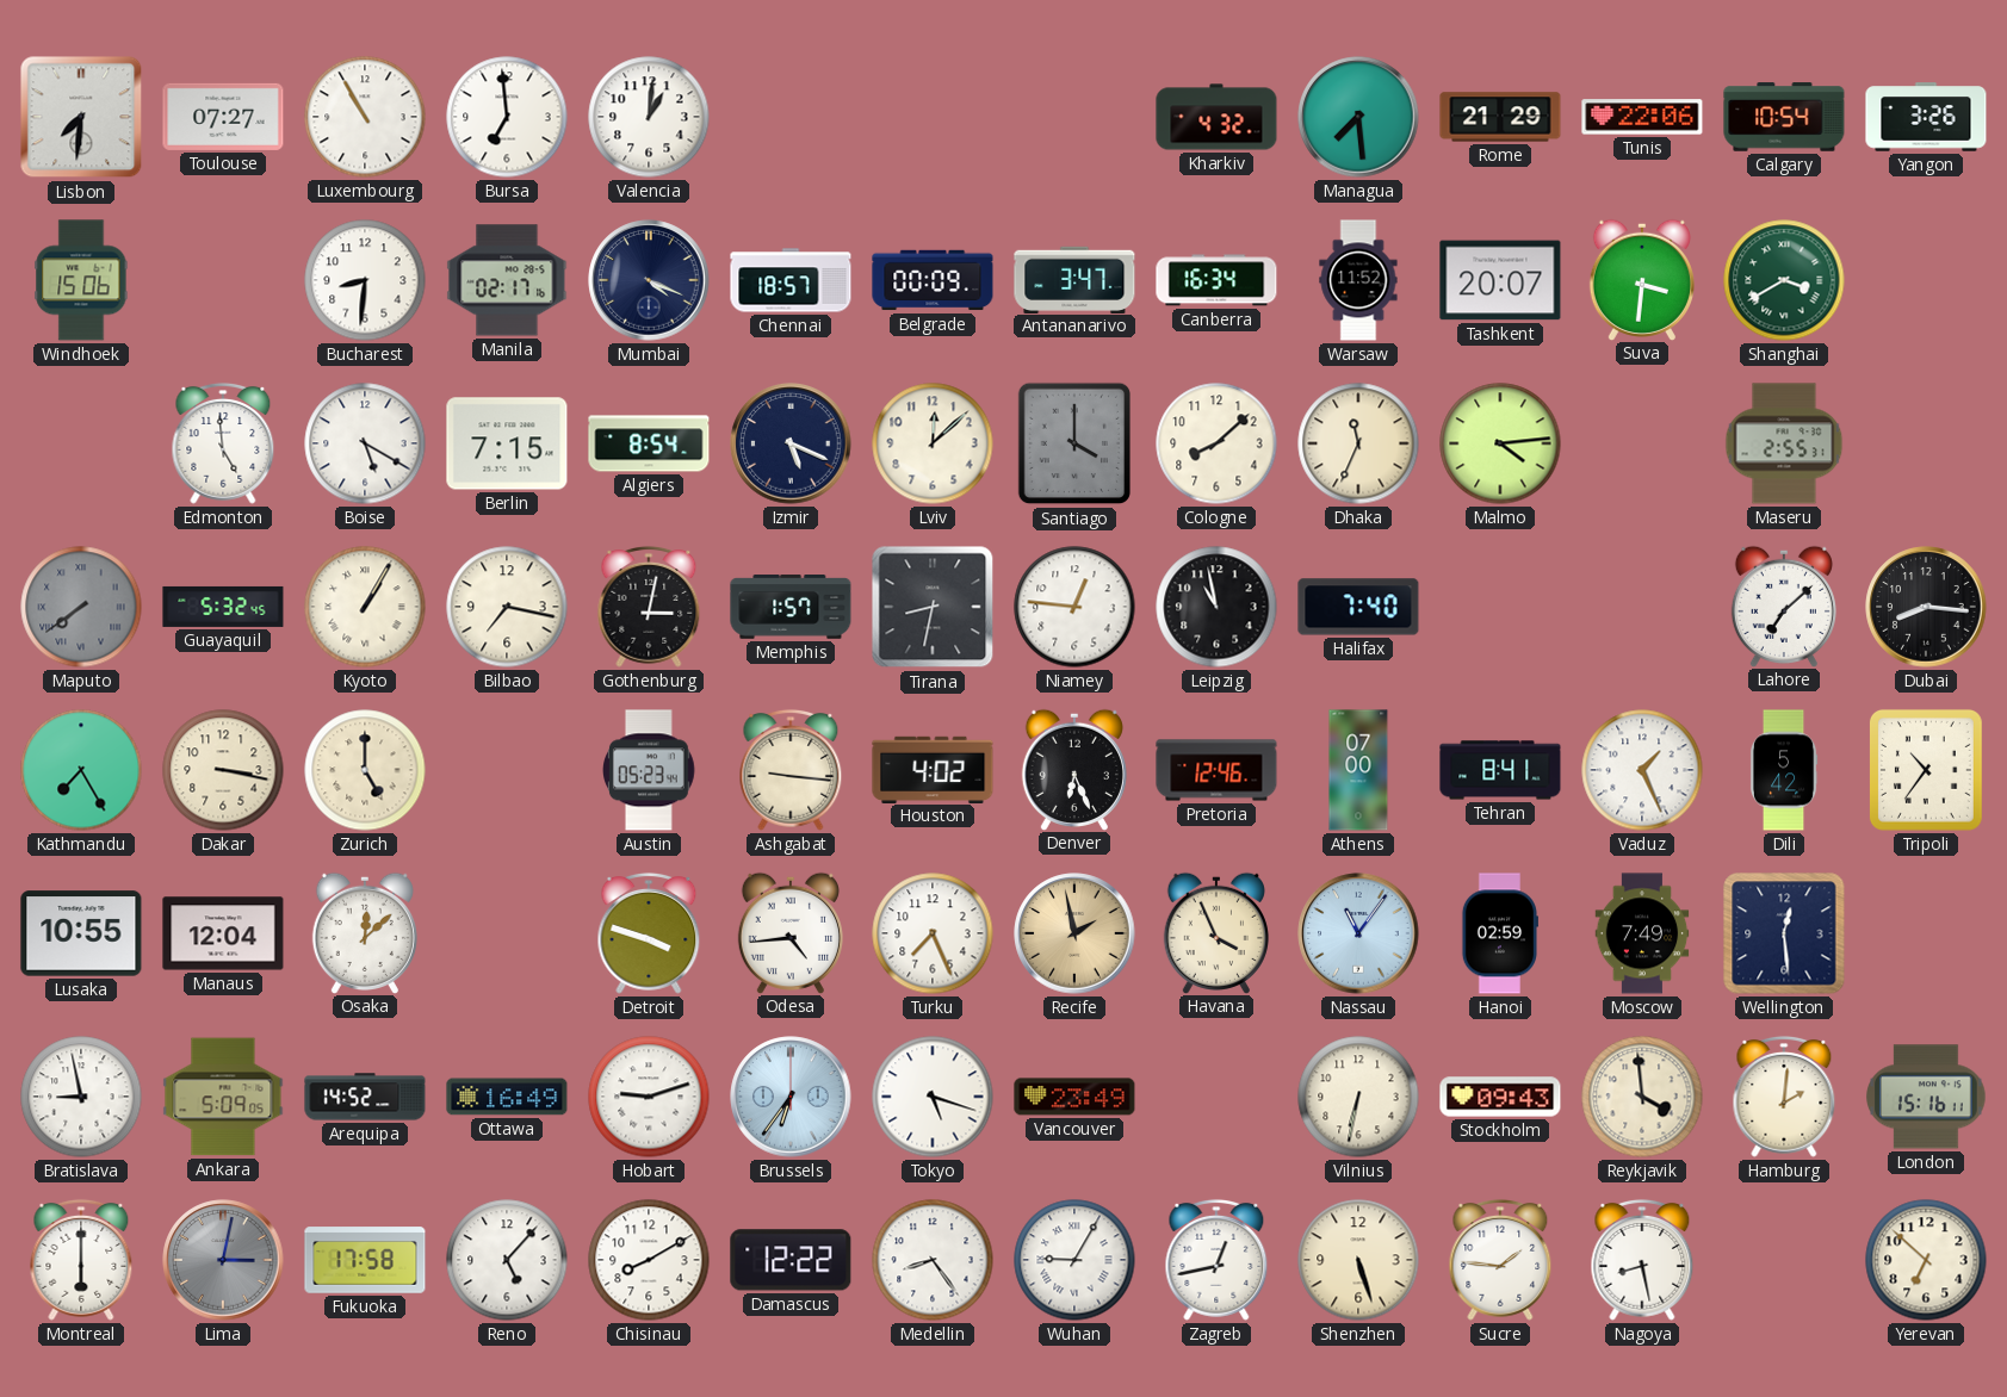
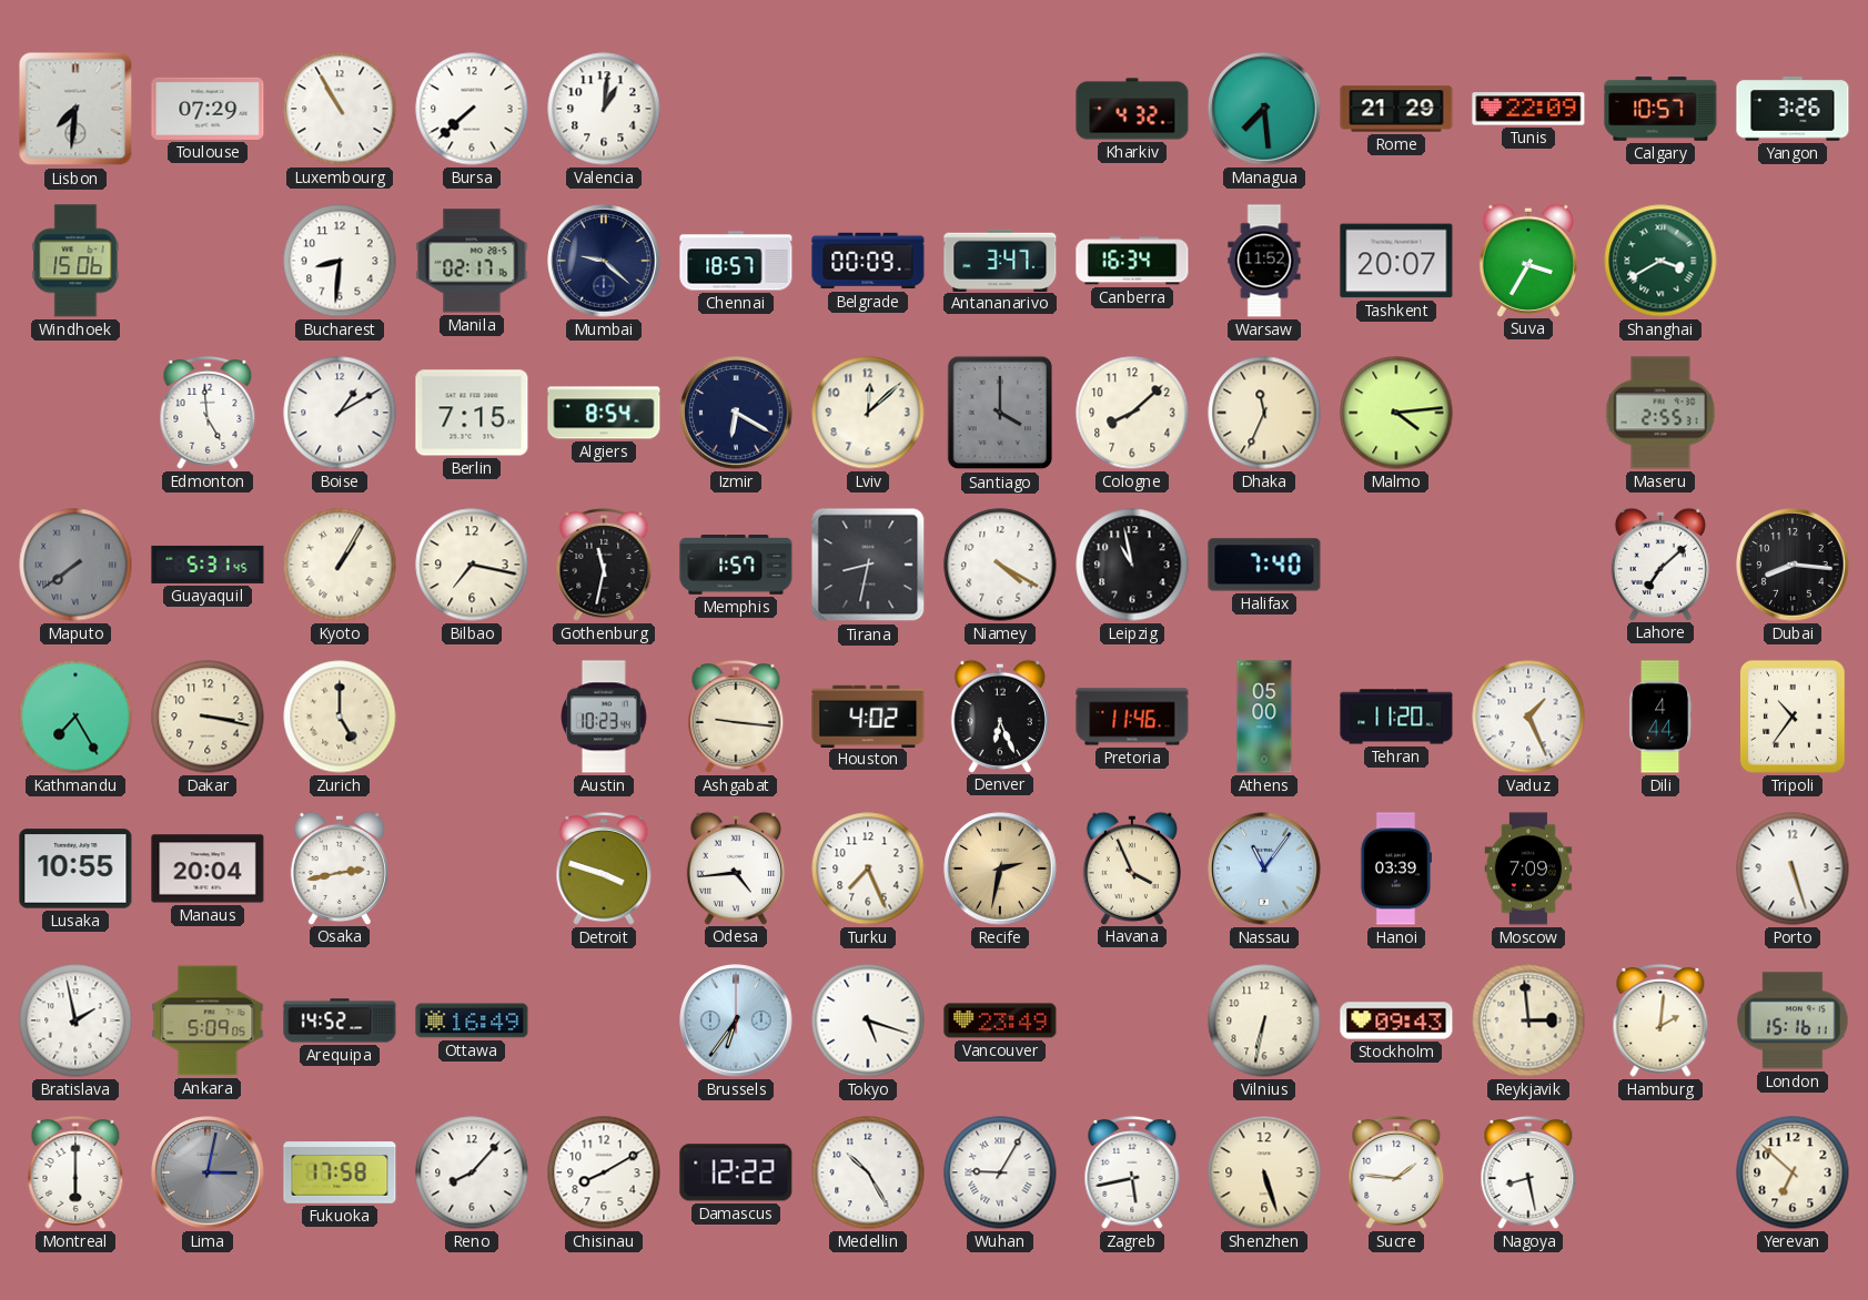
Toulouse: 07:27 -> 07:29
Bursa: 6:59 -> 7:38
Tunis: 22:06 -> 22:09
Calgary: 10:54 -> 10:57
Mumbai: 4:19 -> 9:22
Suva: 3:31 -> 3:35
Boise: 5:20 -> 1:10
Izmir: 5:19 -> 6:20
Guayaquil: 5:32 -> 5:31
Gothenburg: 3:02 -> 11:32
Niamey: 12:46 -> 4:20
Austin: 05:23 -> 10:23
Pretoria: 12:46 -> 11:46
Athens: 07:00 -> 05:00
Tehran: 8:41 -> 11:20
Dili: 5:42 -> 4:44
Manaus: 12:04 -> 20:04
Osaka: 12:08 -> 2:43
Recife: 1:58 -> 2:32
Hanoi: 02:59 -> 03:39
Moscow: 7:49 -> 7:09
Wellington: 12:29 -> none
Porto: none -> 5:27
Bratislava: 8:58 -> 1:58
Hobart: 9:12 -> none
Reykjavik: 3:59 -> 2:59
Reno: 5:07 -> 8:07
Medellin: 8:24 -> 10:25
Zagreb: 12:43 -> 5:43
